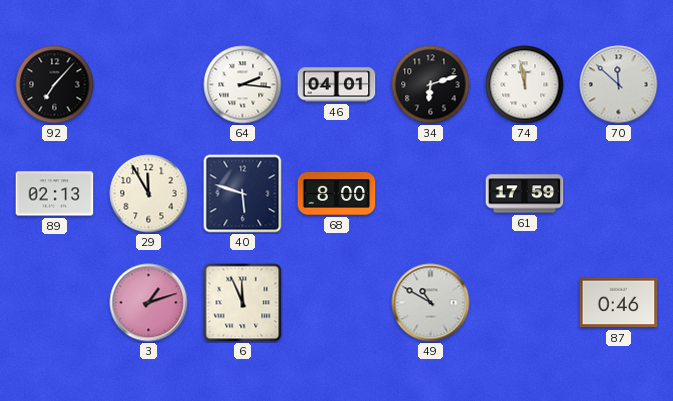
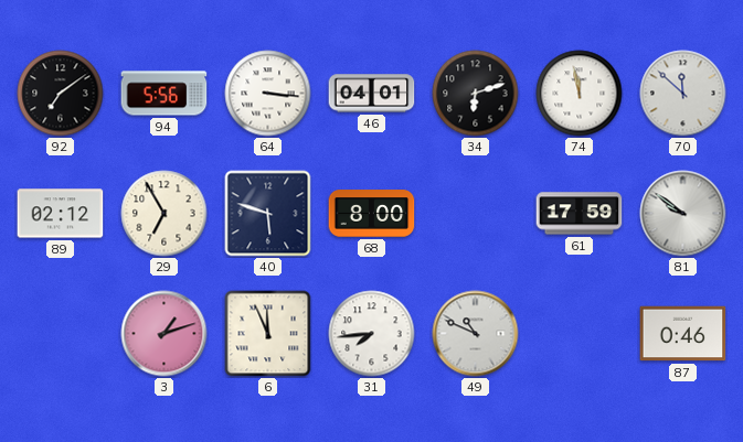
92: 7:07 -> 7:09
94: none -> 5:56
64: 2:16 -> 3:16
89: 02:13 -> 02:12
29: 11:55 -> 6:55
81: none -> 9:51
31: none -> 7:44
49: 10:50 -> 10:49
